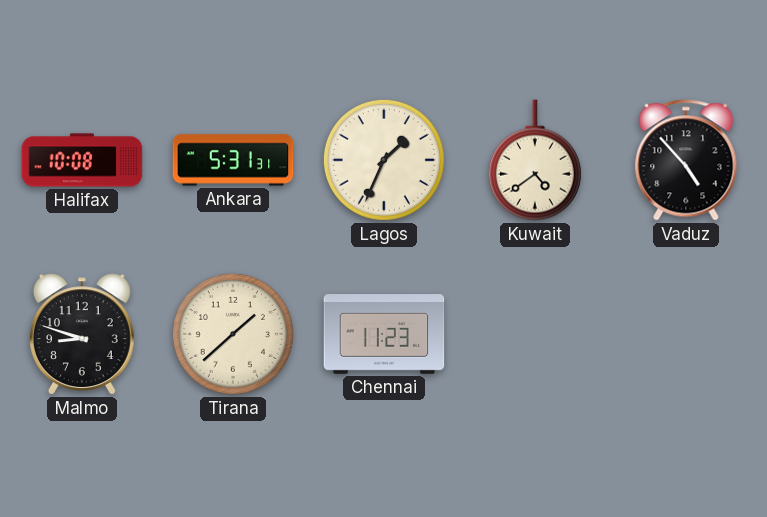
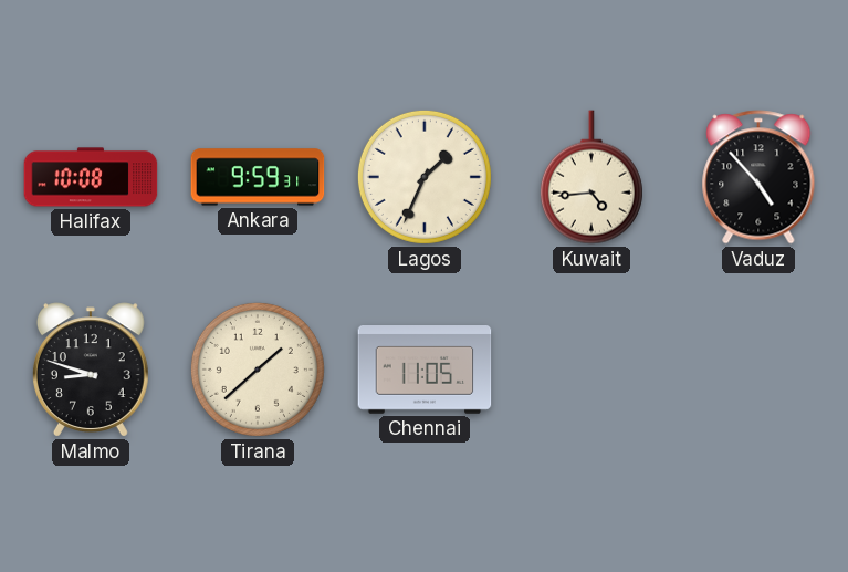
Ankara: 5:31 -> 9:59
Kuwait: 4:39 -> 4:44
Chennai: 11:23 -> 11:05
